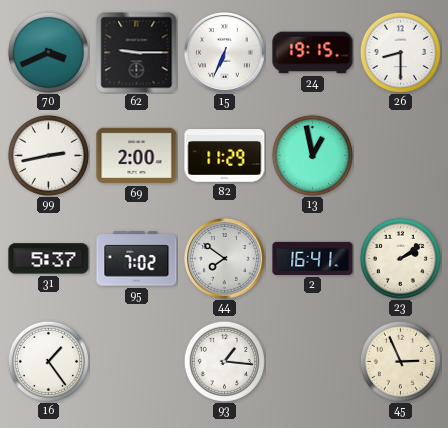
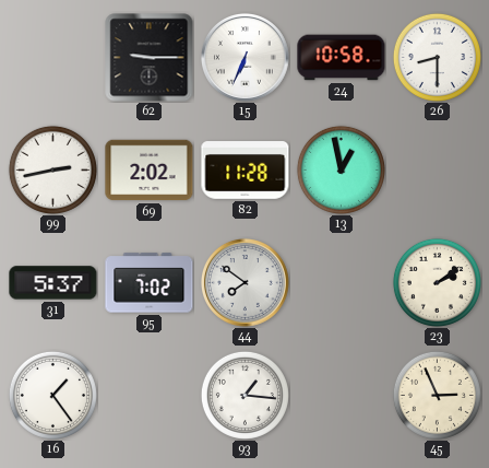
70: 3:41 -> none
24: 19:15 -> 10:58
69: 2:00 -> 2:02
82: 11:29 -> 11:28
2: 16:41 -> none
